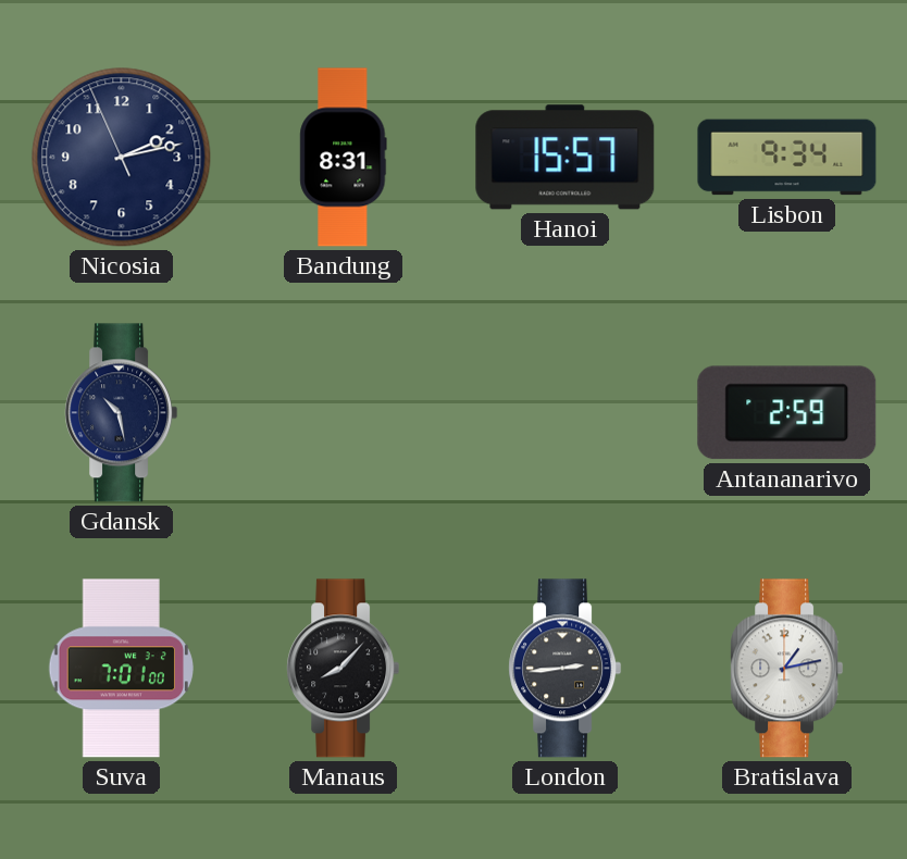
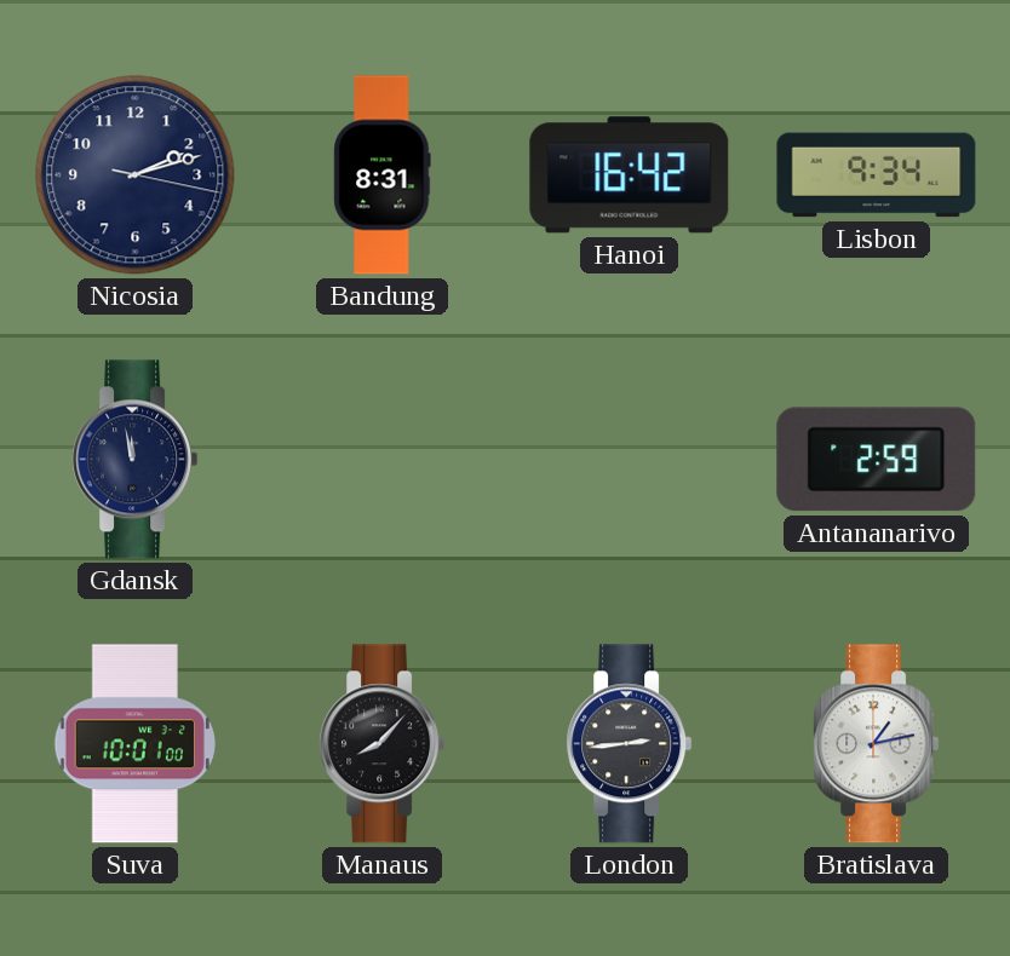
Nicosia: 2:12:56 -> 2:12:17
Hanoi: 15:57 -> 16:42
Gdansk: 10:28 -> 11:58
Suva: 7:01 -> 10:01
